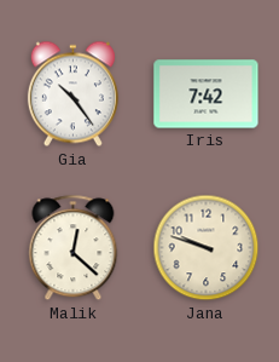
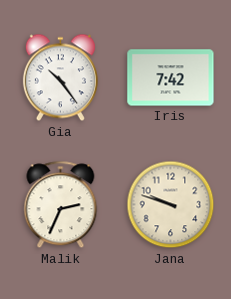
Malik: 12:22 -> 2:34
